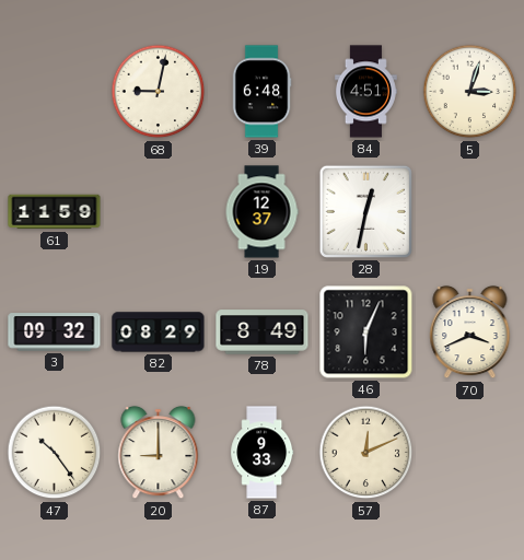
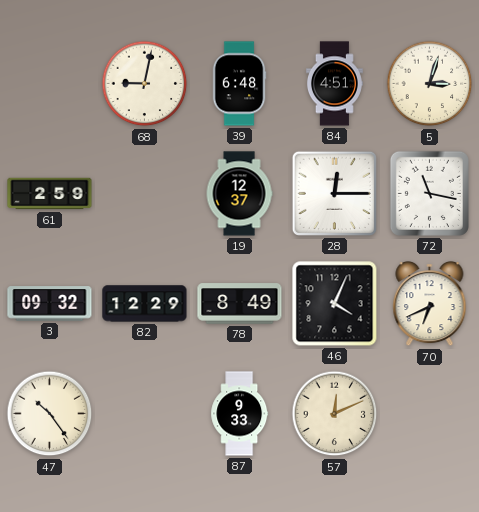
61: 11:59 -> 2:59
28: 12:32 -> 12:15
72: none -> 11:17
82: 08:29 -> 12:29
46: 6:04 -> 4:04
70: 3:41 -> 6:41
20: 9:00 -> none
